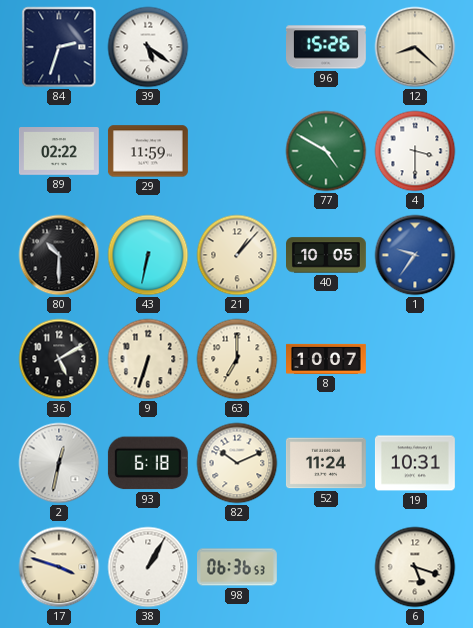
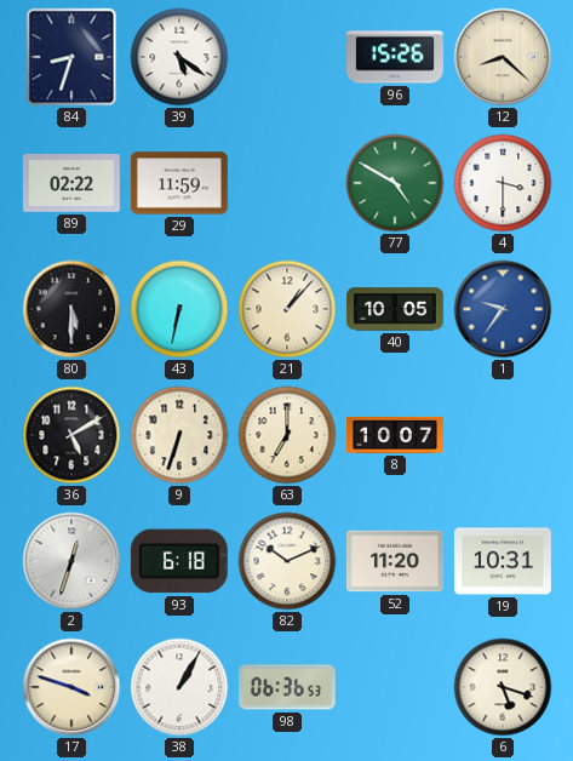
84: 2:33 -> 8:33
80: 10:30 -> 5:30
2: 12:32 -> 12:33
52: 11:24 -> 11:20
